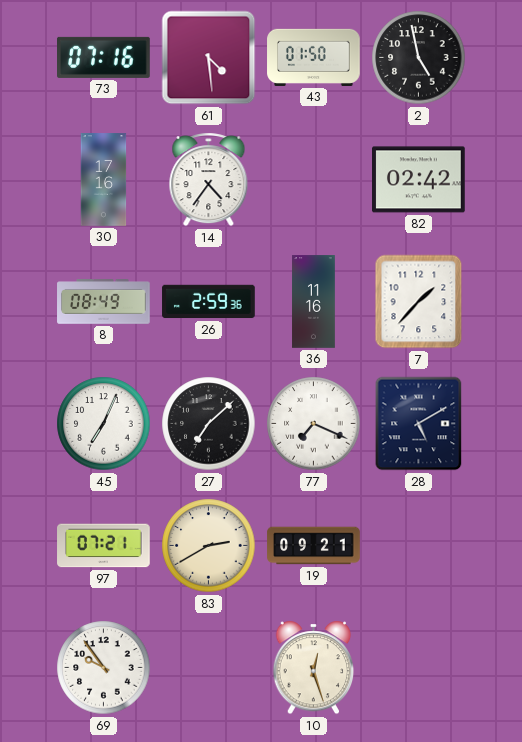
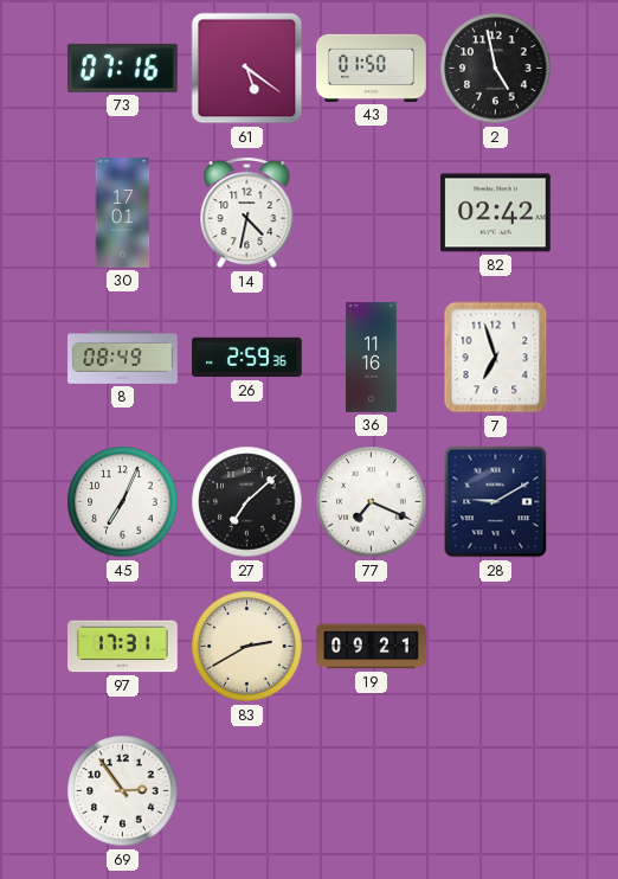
61: 4:29 -> 5:21
30: 17:16 -> 17:01
14: 4:36 -> 4:32
7: 1:37 -> 6:57
28: 5:10 -> 9:10
97: 07:21 -> 17:31
69: 9:54 -> 2:54
10: 12:27 -> none
